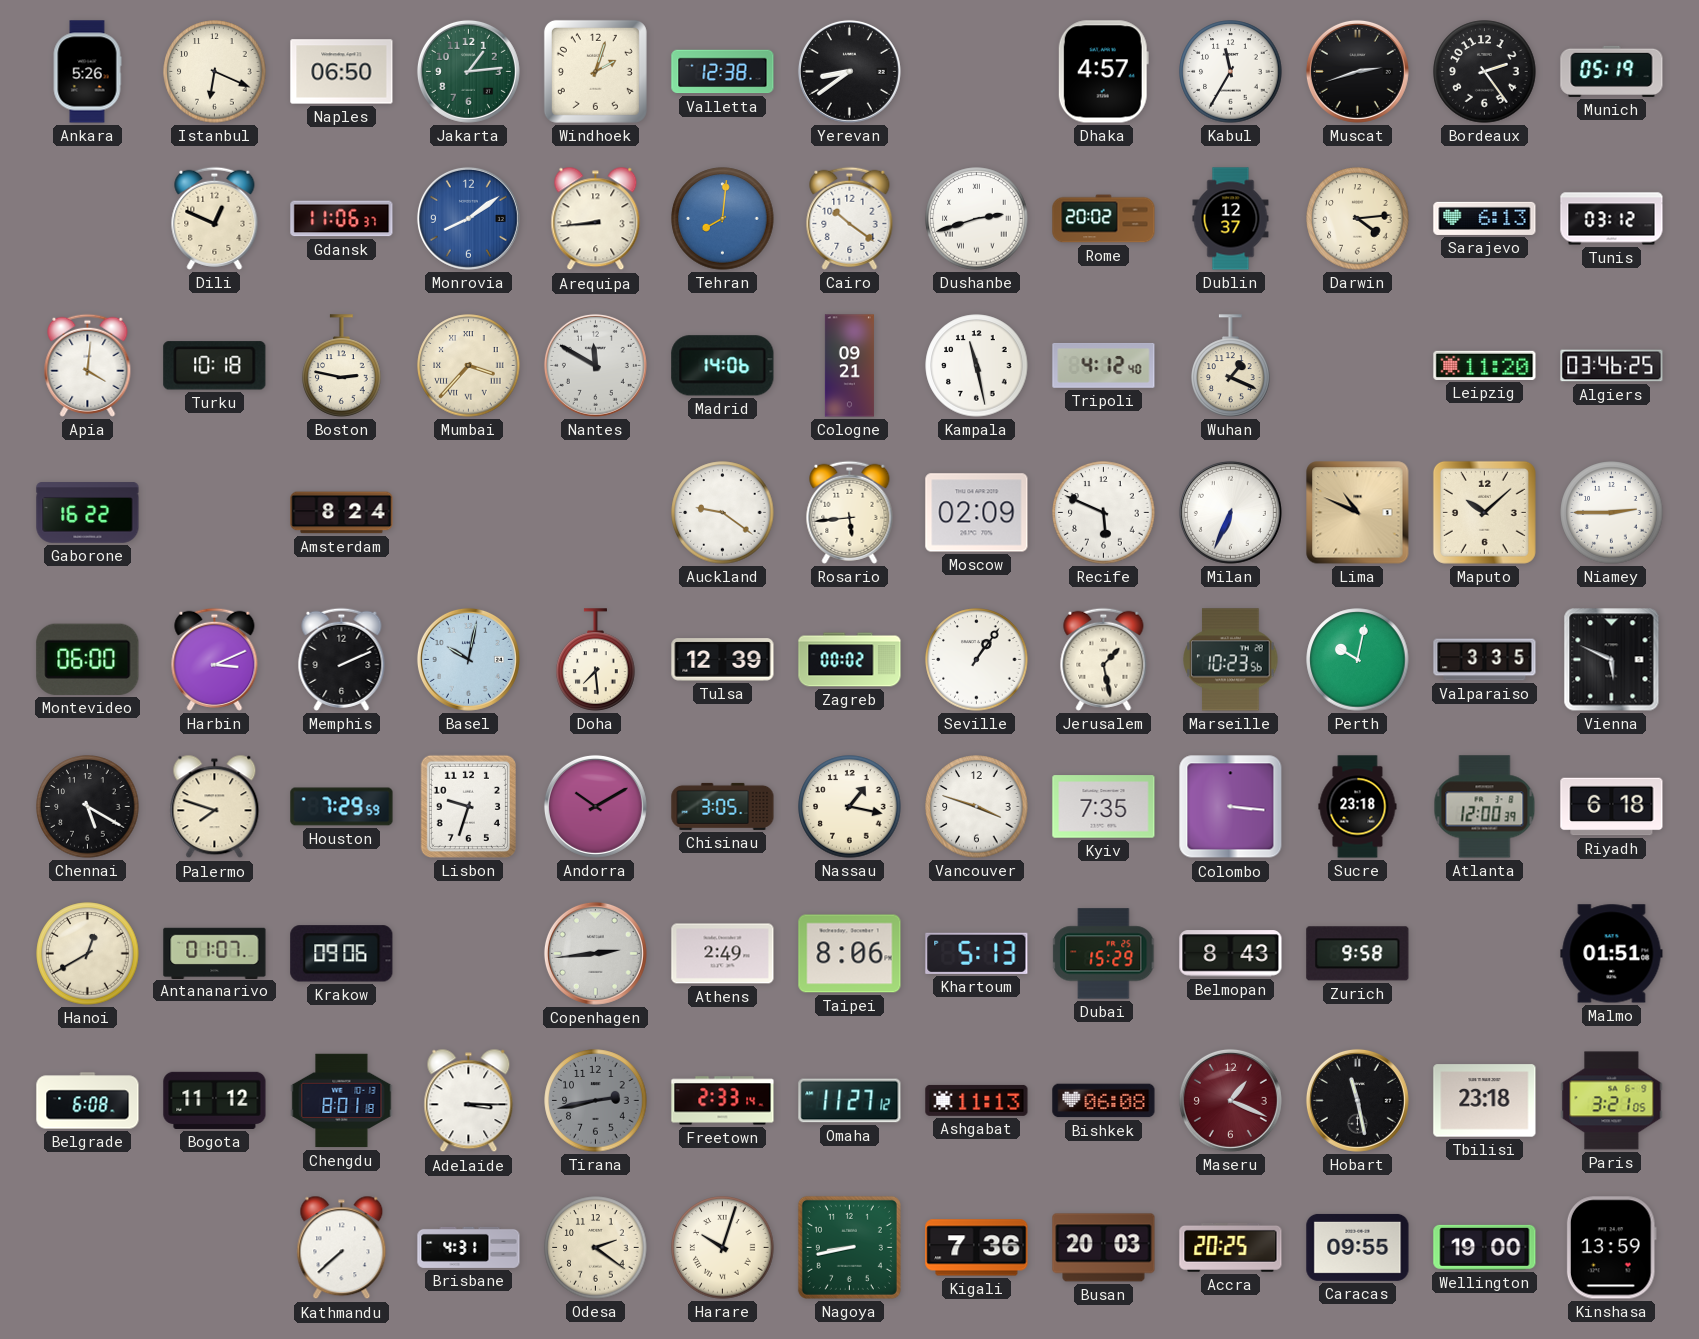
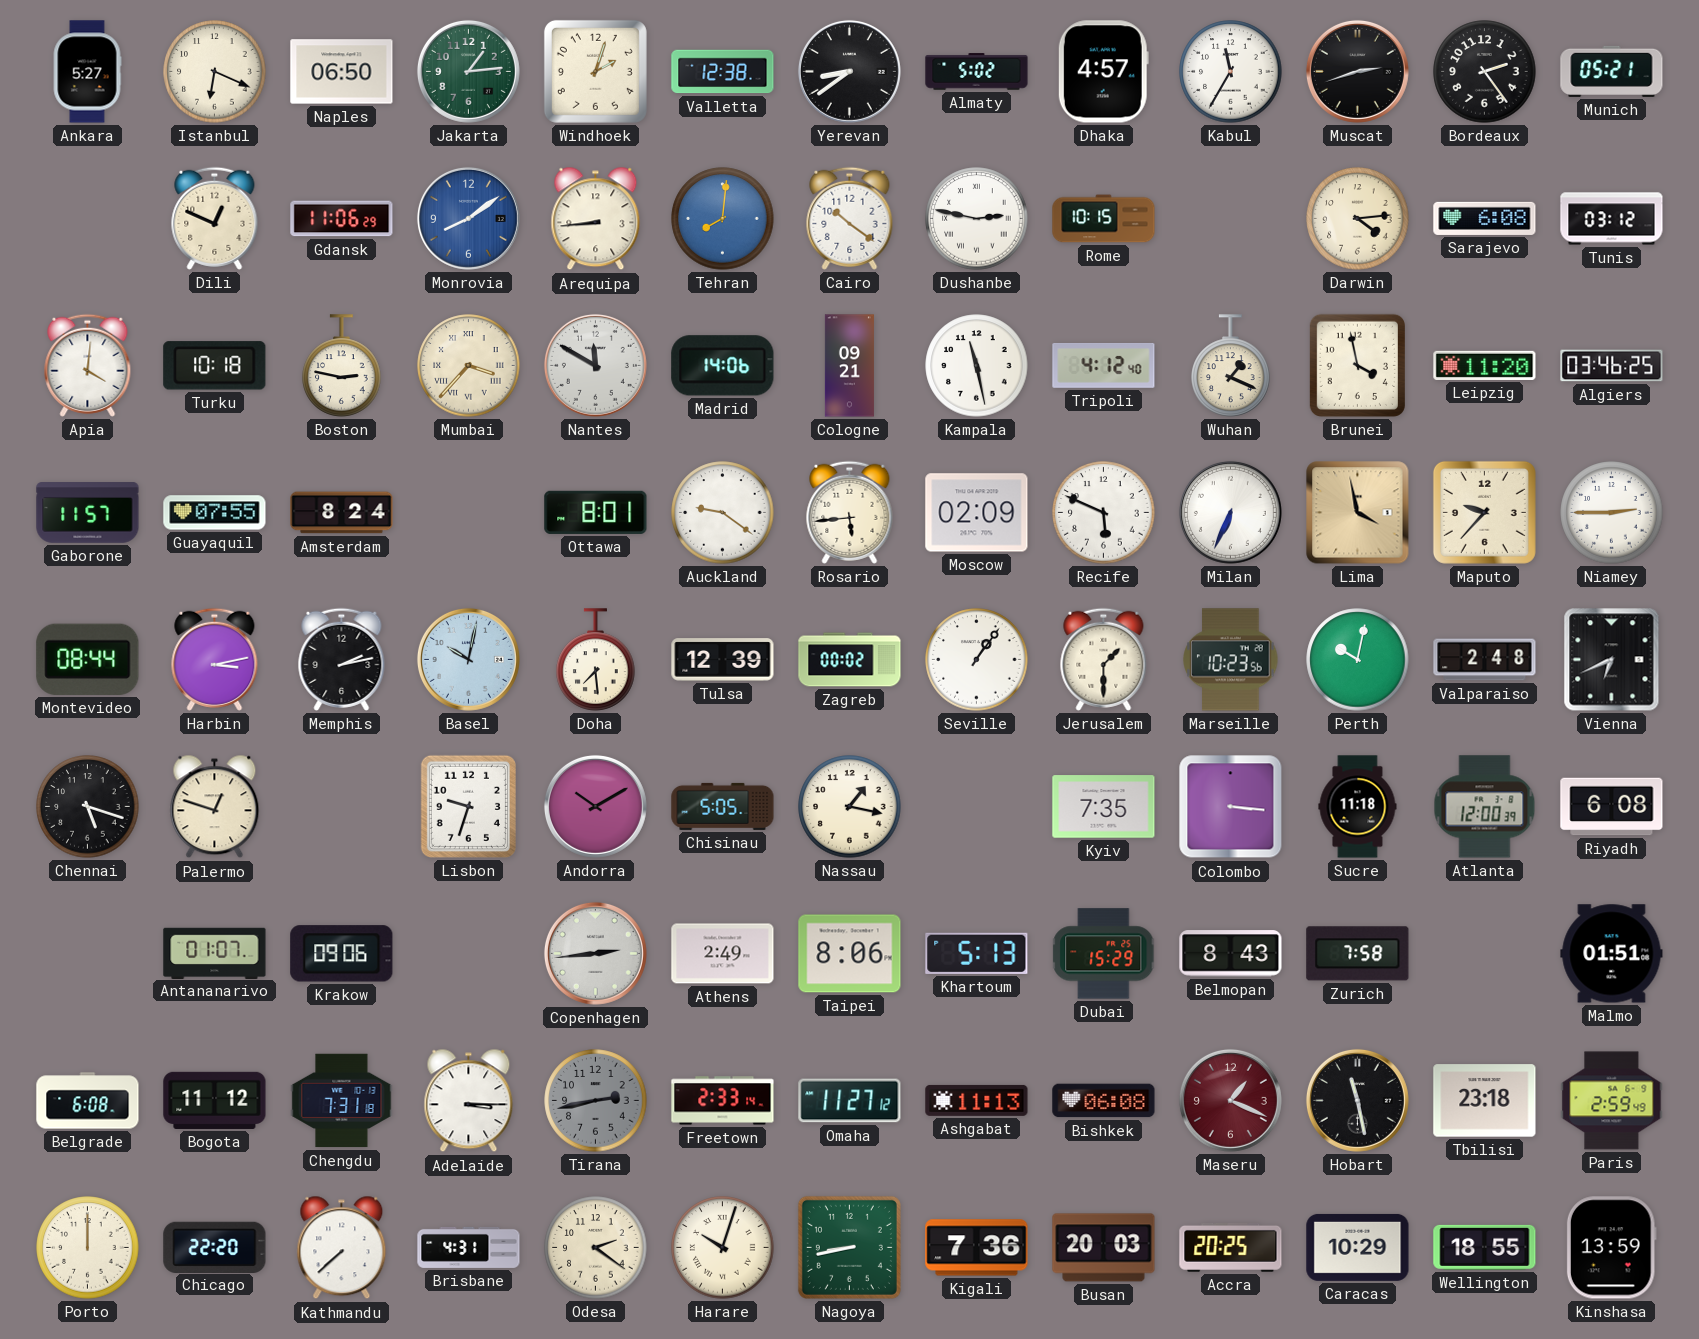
Ankara: 5:26 -> 5:27
Almaty: none -> 5:02
Munich: 05:19 -> 05:21
Gdansk: 11:06:37 -> 11:06:29
Dushanbe: 2:42 -> 2:47
Rome: 20:02 -> 10:15
Dublin: 12:37 -> none
Sarajevo: 6:13 -> 6:08
Brunei: none -> 3:58
Gaborone: 16:22 -> 11:57
Guayaquil: none -> 07:55
Ottawa: none -> 8:01
Lima: 10:49 -> 3:58
Maputo: 10:08 -> 9:37
Montevideo: 06:00 -> 08:44
Harbin: 3:11 -> 3:13
Memphis: 2:11 -> 2:13
Jerusalem: 1:28 -> 1:30
Valparaiso: 3:35 -> 2:48
Vienna: 5:49 -> 6:41
Chennai: 5:20 -> 5:18
Palermo: 7:48 -> 12:48
Houston: 7:29 -> none
Chisinau: 3:05 -> 5:05
Vancouver: 3:48 -> none
Sucre: 23:18 -> 11:18
Riyadh: 6:18 -> 6:08
Hanoi: 12:40 -> none
Zurich: 9:58 -> 7:58
Chengdu: 8:01 -> 7:31
Paris: 3:21 -> 2:59
Porto: none -> 12:00
Chicago: none -> 22:20
Caracas: 09:55 -> 10:29
Wellington: 19:00 -> 18:55
